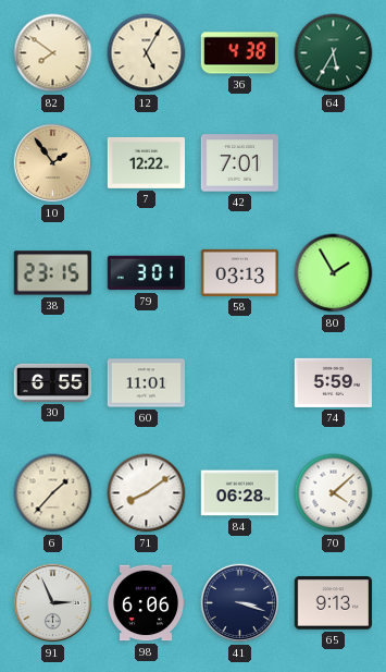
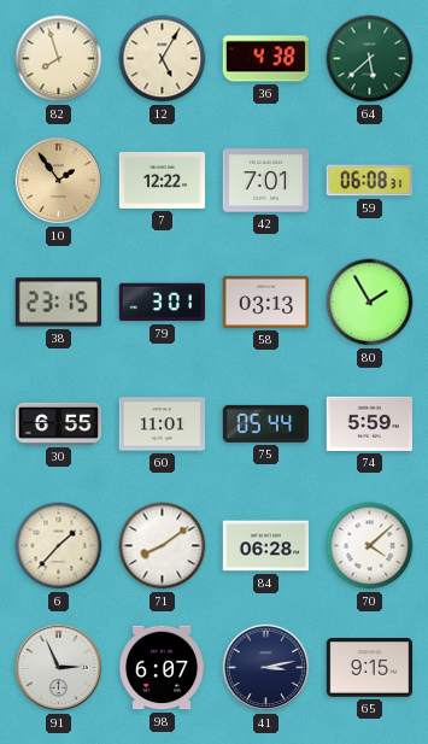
82: 7:51 -> 7:57
64: 5:35 -> 5:38
59: none -> 06:08
75: none -> 05:44
98: 6:06 -> 6:07
41: 3:18 -> 3:13
65: 9:13 -> 9:15
